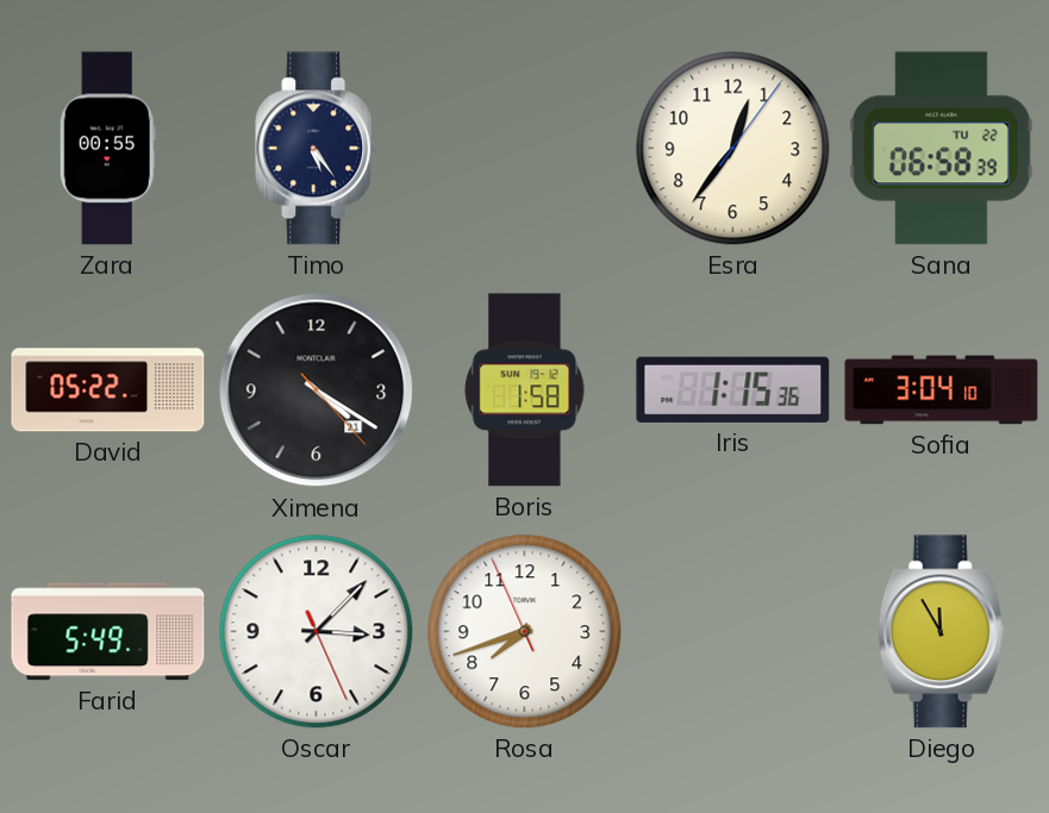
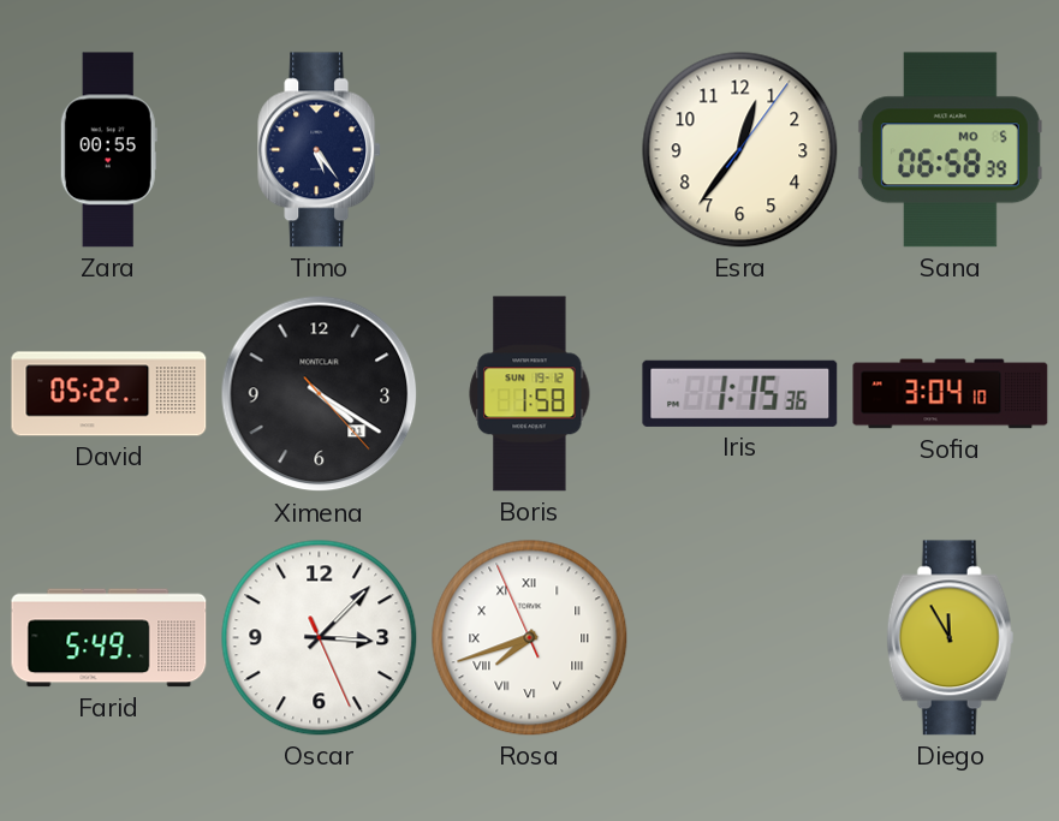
Sana date: TU 22 -> MO 5
Rosa numerals: Arabic -> Roman
